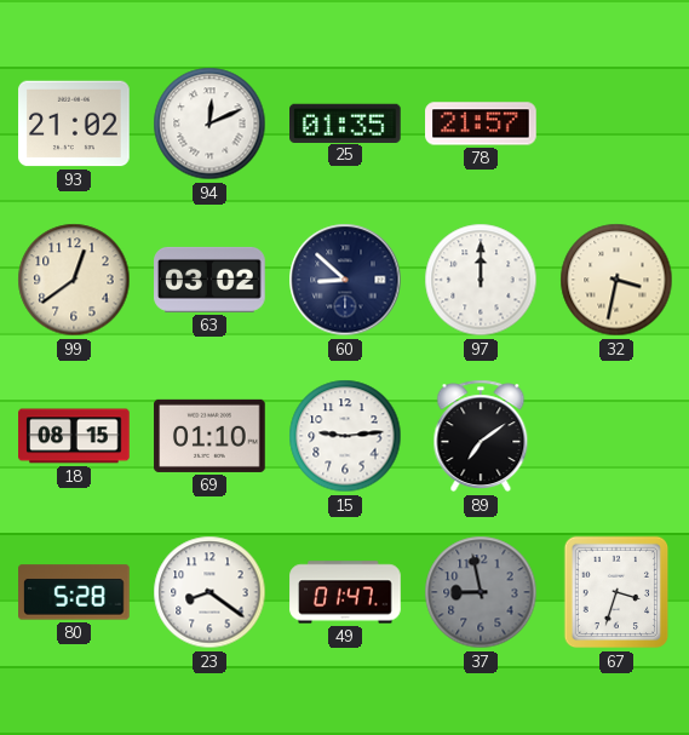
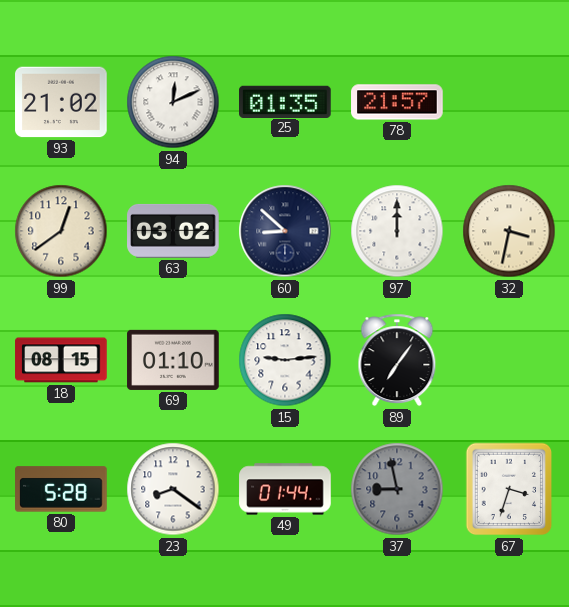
89: 7:09 -> 7:06
49: 01:47 -> 01:44
